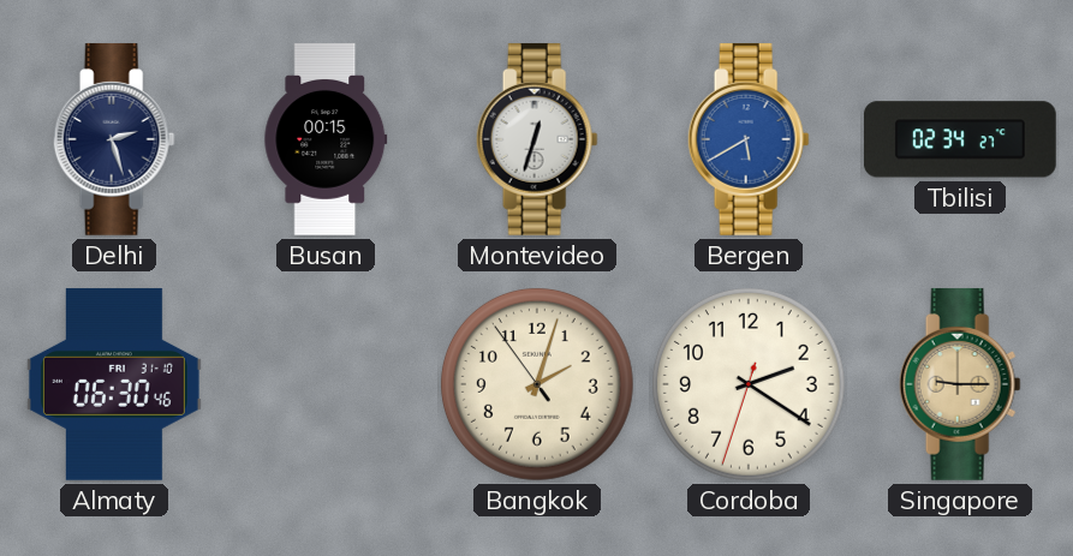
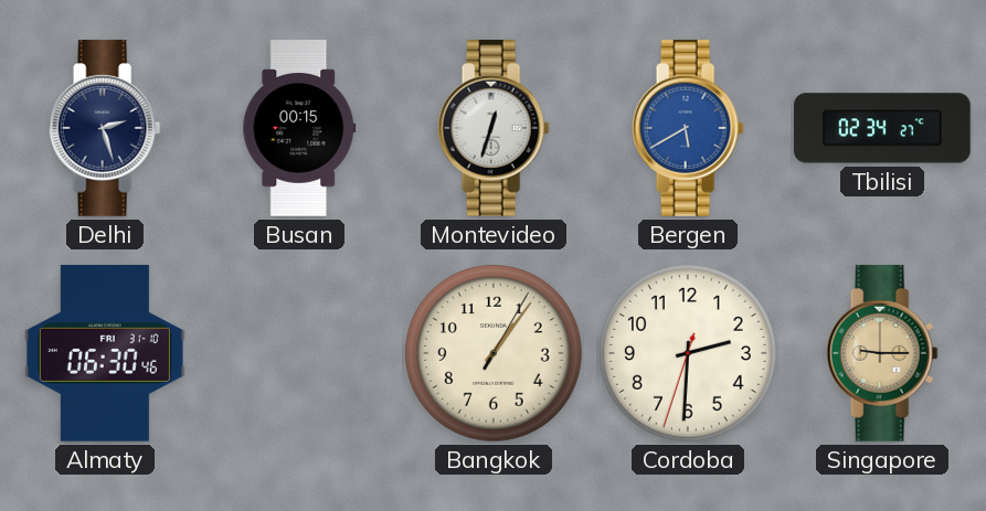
Bangkok: 2:02 -> 1:06
Cordoba: 2:20 -> 2:30
